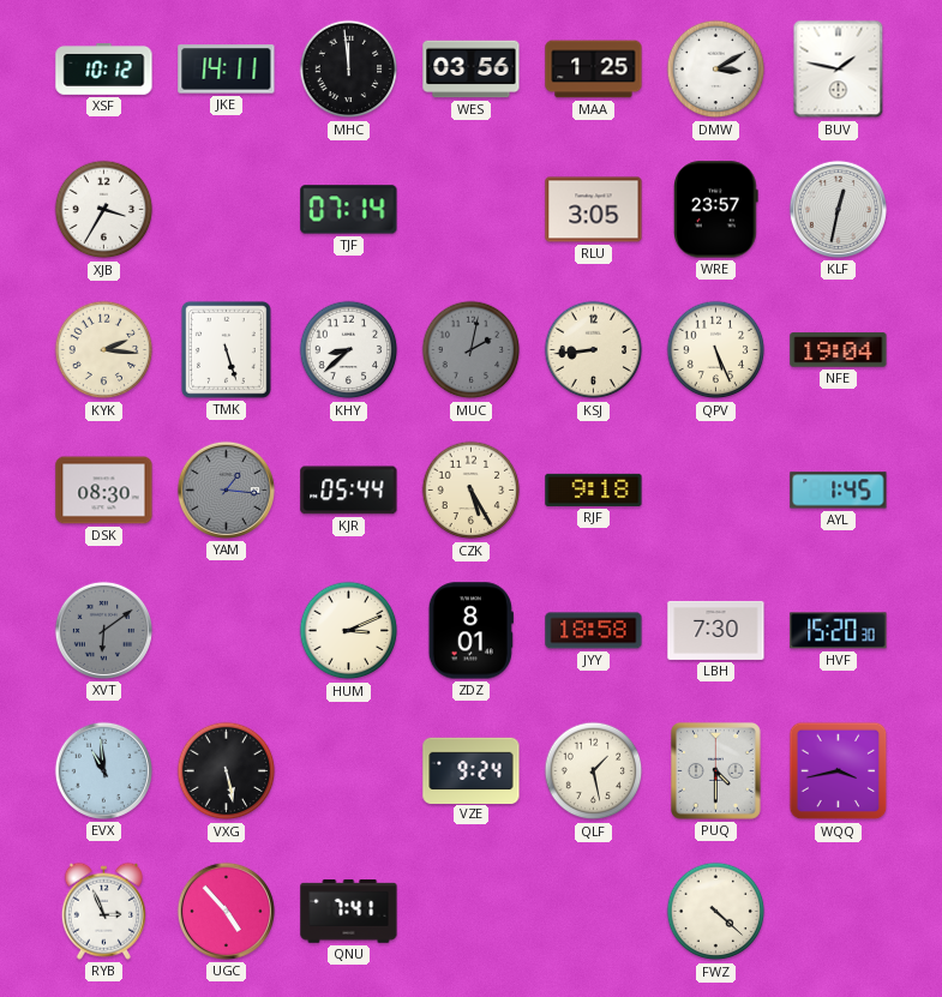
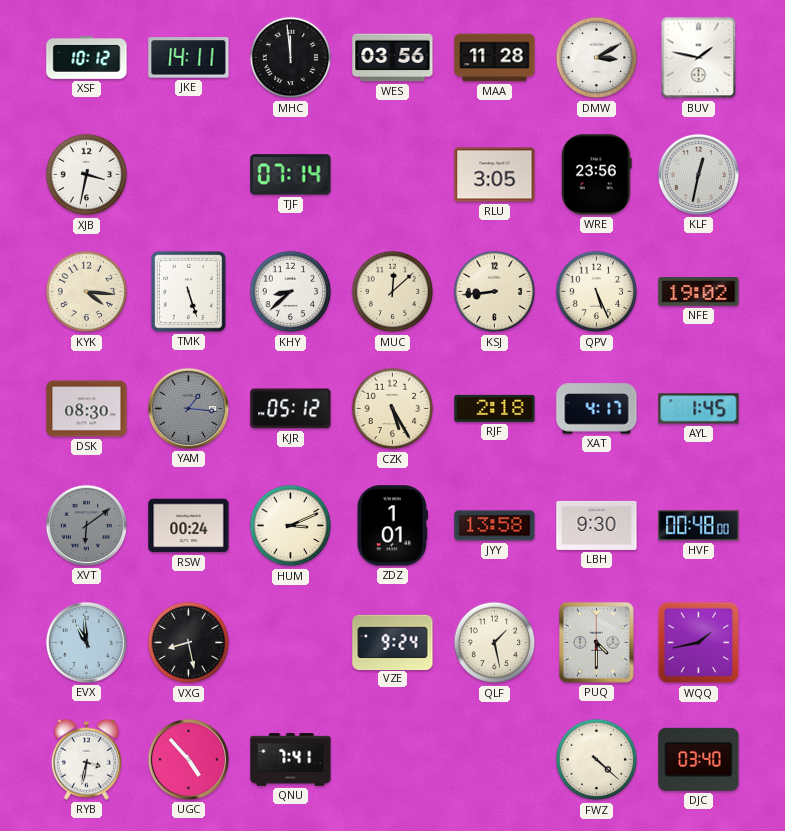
MAA: 1:25 -> 11:28
XJB: 3:35 -> 3:32
WRE: 23:57 -> 23:56
KYK: 2:16 -> 4:16
MUC: 2:02 -> 12:08
MUC dial: grey -> cream
NFE: 19:04 -> 19:02
KJR: 05:44 -> 05:12
RJF: 9:18 -> 2:18
XAT: none -> 4:17
RSW: none -> 00:24
ZDZ: 8:01 -> 1:01
JYY: 18:58 -> 13:58
LBH: 7:30 -> 9:30
HVF: 15:20 -> 00:48
VXG: 5:28 -> 8:28
WQQ: 3:43 -> 1:43
RYB: 2:56 -> 3:32
DJC: none -> 03:40
